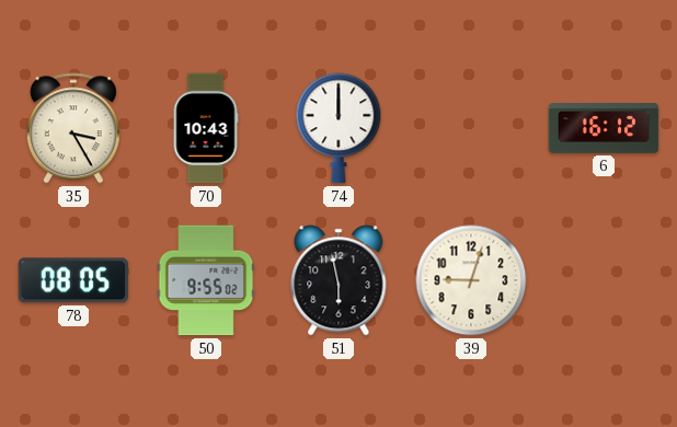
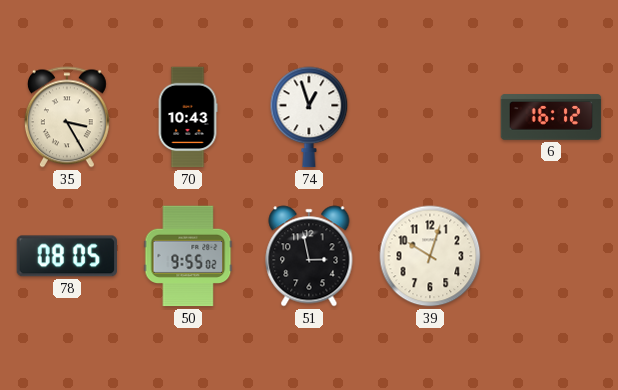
74: 12:00 -> 12:57
51: 5:58 -> 2:58
39: 9:03 -> 10:03
